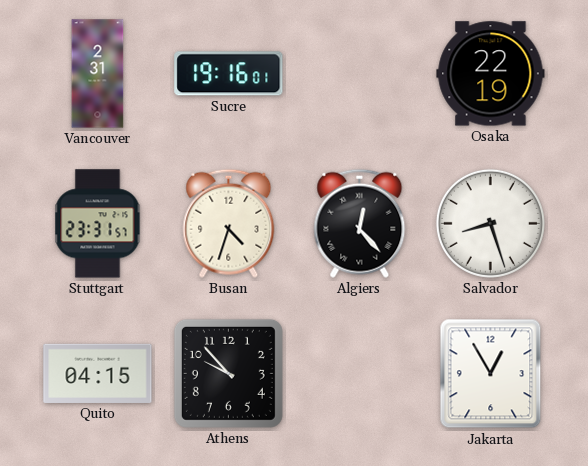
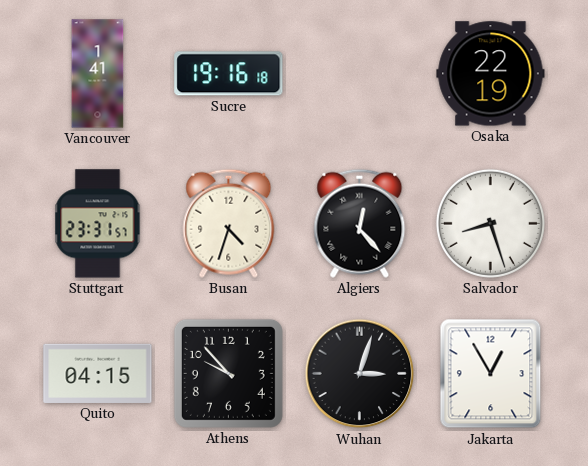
Vancouver: 2:31 -> 1:41
Sucre: 19:16:01 -> 19:16:18
Wuhan: none -> 3:03
